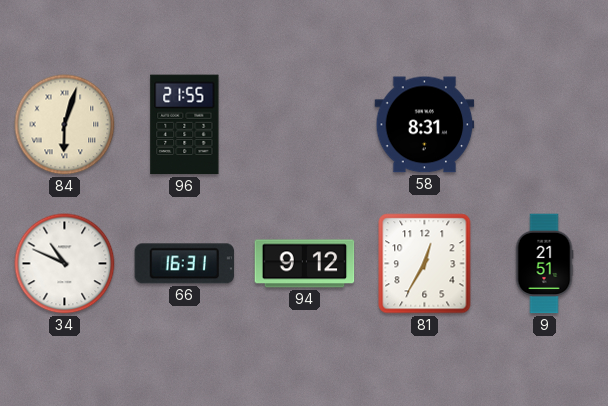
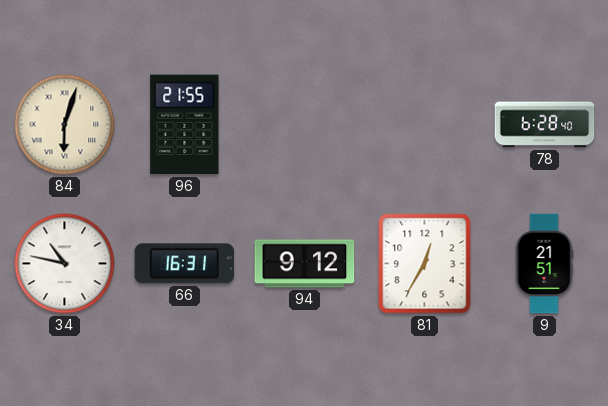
58: 8:31 -> none
78: none -> 6:28
34: 10:49 -> 10:47
